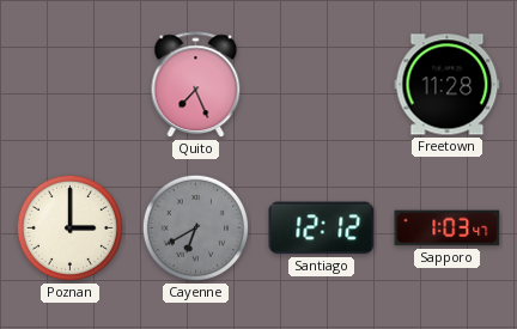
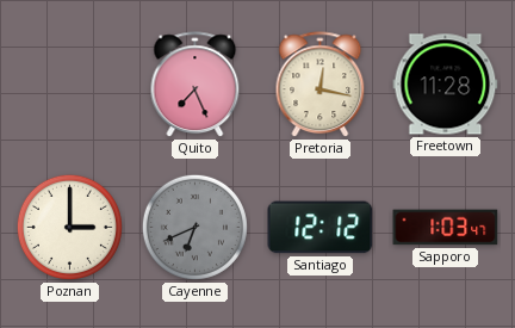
Pretoria: none -> 12:17
Cayenne: 6:40 -> 6:41
